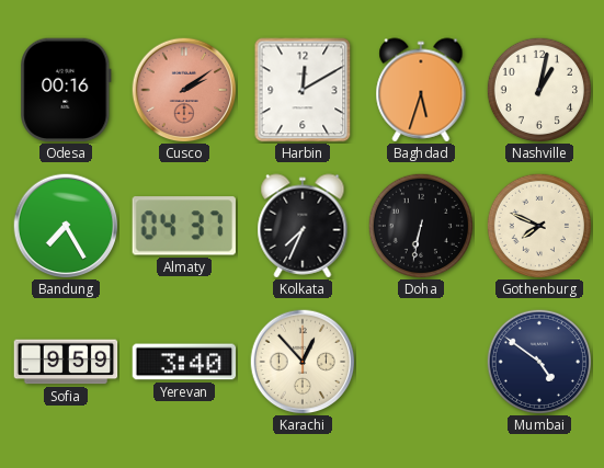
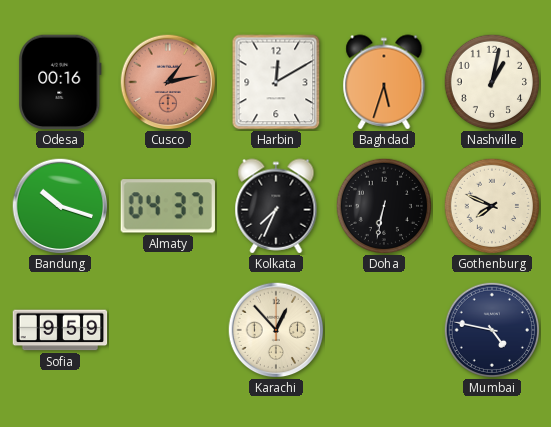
Cusco: 2:09 -> 1:13
Bandung: 7:25 -> 10:18
Yerevan: 3:40 -> none
Mumbai: 4:51 -> 4:47
